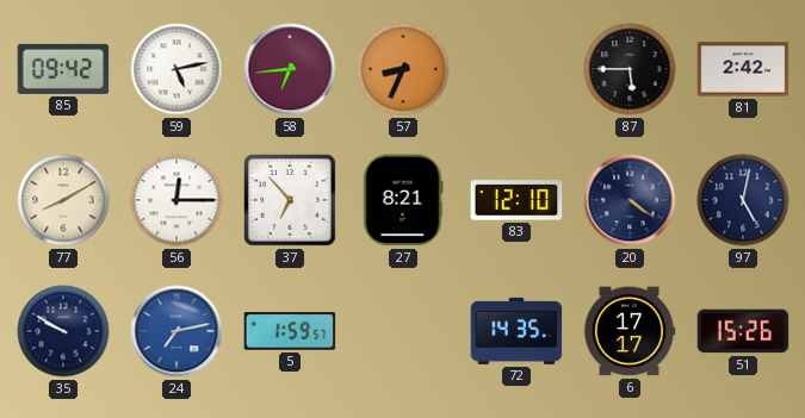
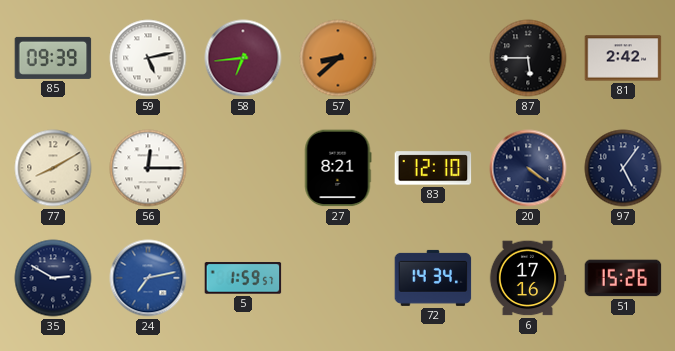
85: 09:42 -> 09:39
57: 8:34 -> 8:38
37: 6:53 -> none
97: 5:02 -> 5:06
35: 9:50 -> 2:50
72: 14:35 -> 14:34
6: 17:17 -> 17:16
